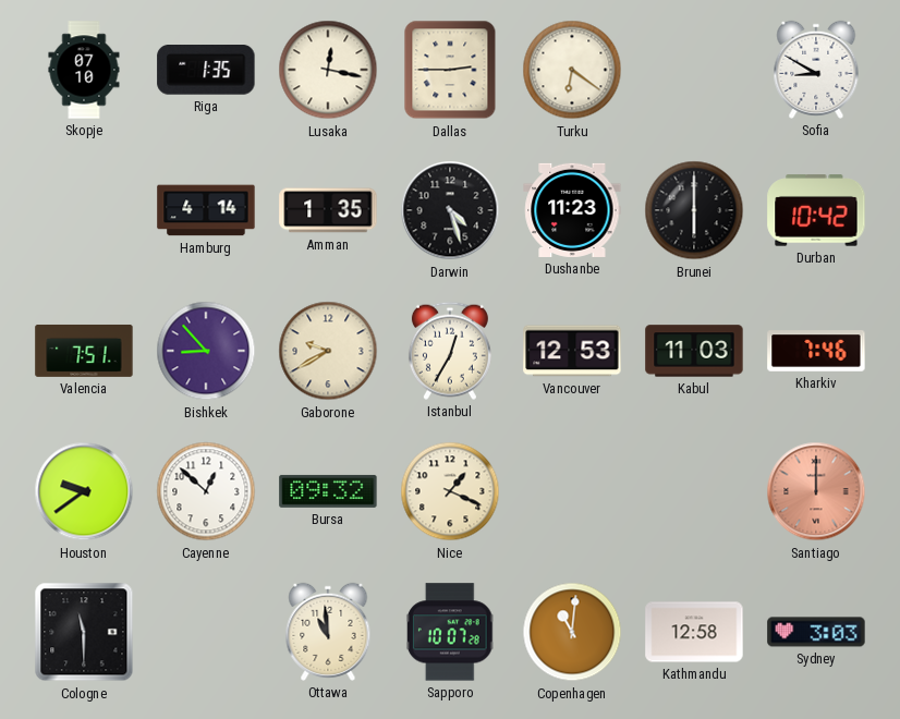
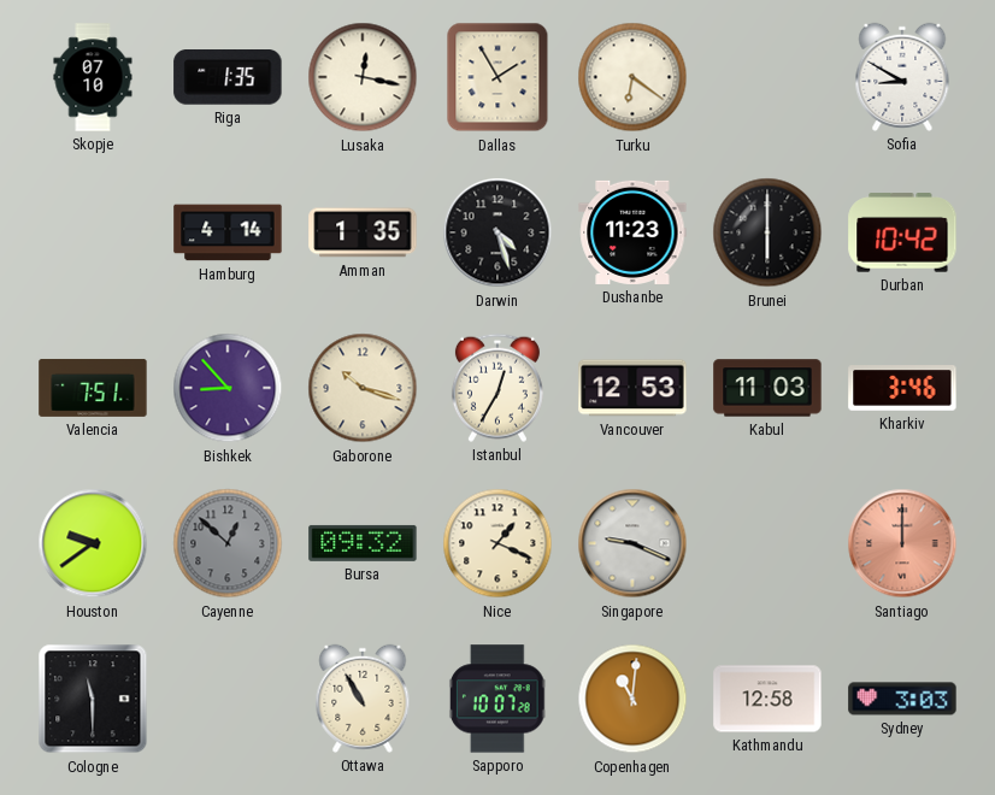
Dallas: 2:45 -> 1:55
Gaborone: 9:40 -> 10:18
Kharkiv: 7:46 -> 3:46
Cayenne dial: white -> grey
Singapore: none -> 9:19
Ottawa: 10:59 -> 10:55
